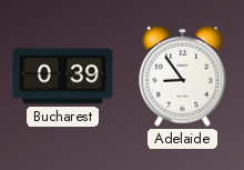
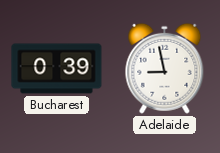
Adelaide: 8:54 -> 8:58
